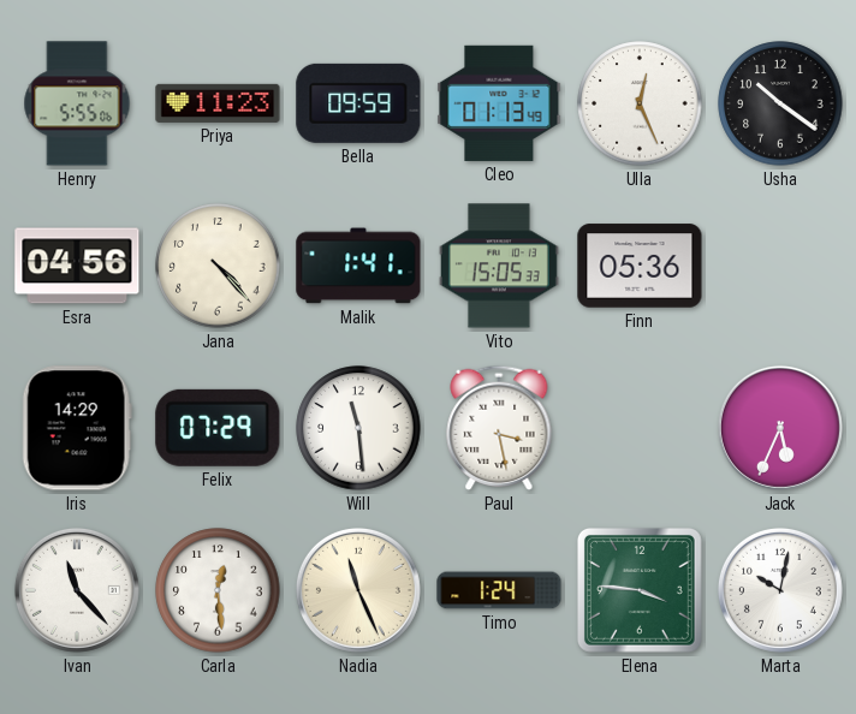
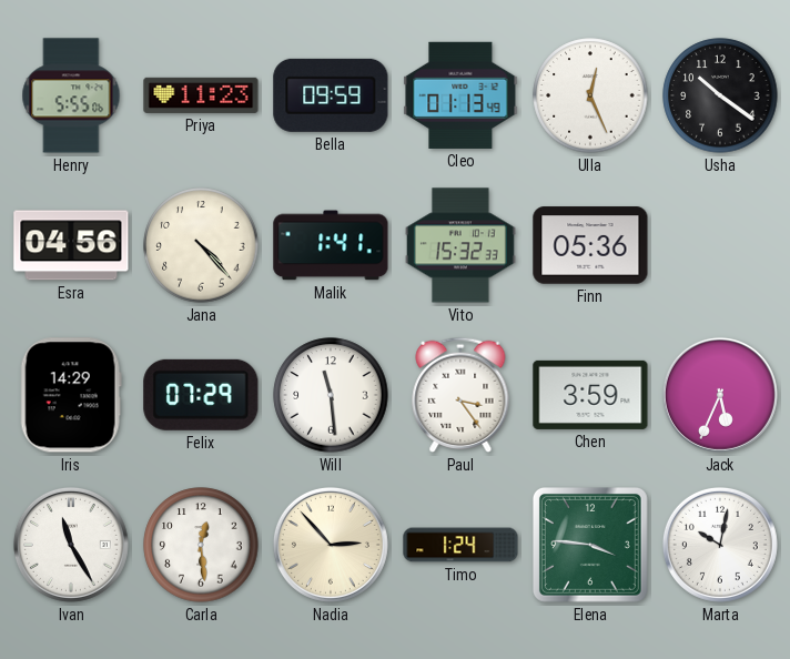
Vito: 15:05 -> 15:32
Paul: 3:28 -> 3:24
Chen: none -> 3:59
Ivan: 11:23 -> 11:25
Nadia: 11:26 -> 2:53
